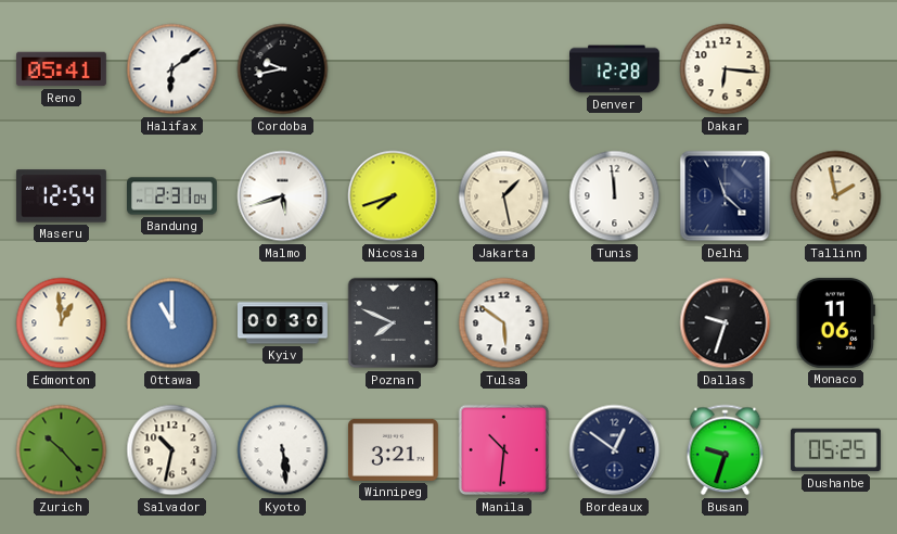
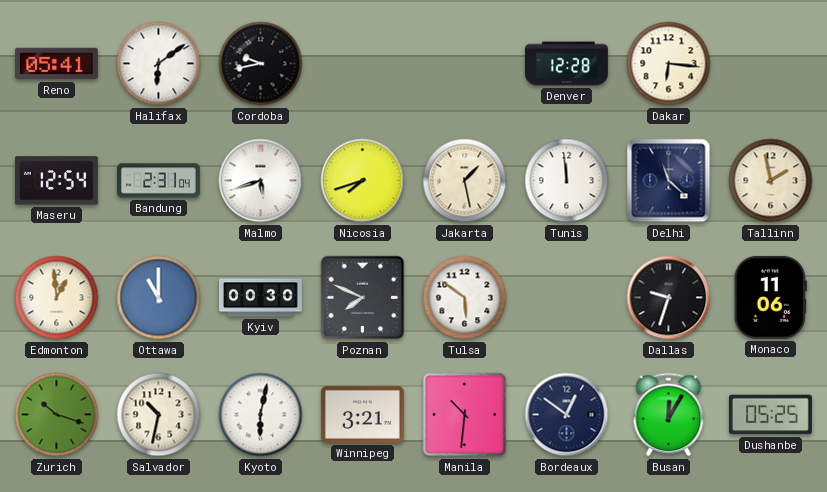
Zurich: 10:23 -> 10:18
Kyoto: 5:29 -> 6:02
Busan: 9:33 -> 12:05
